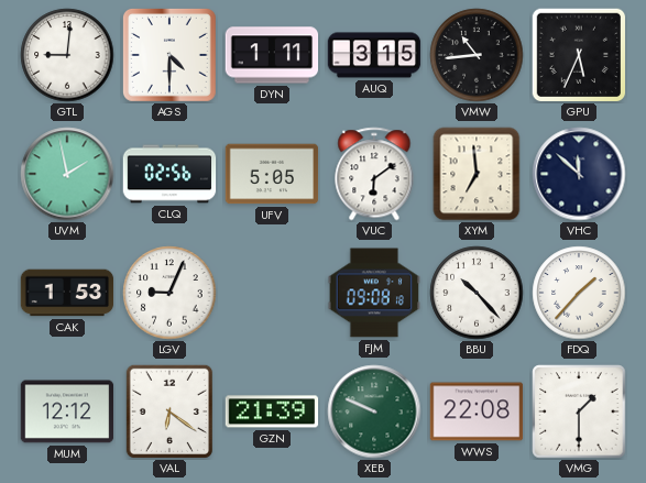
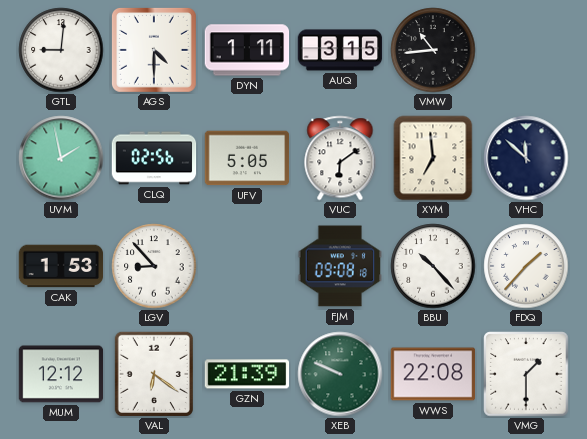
GPU: 5:34 -> none
LGV: 9:04 -> 8:53
